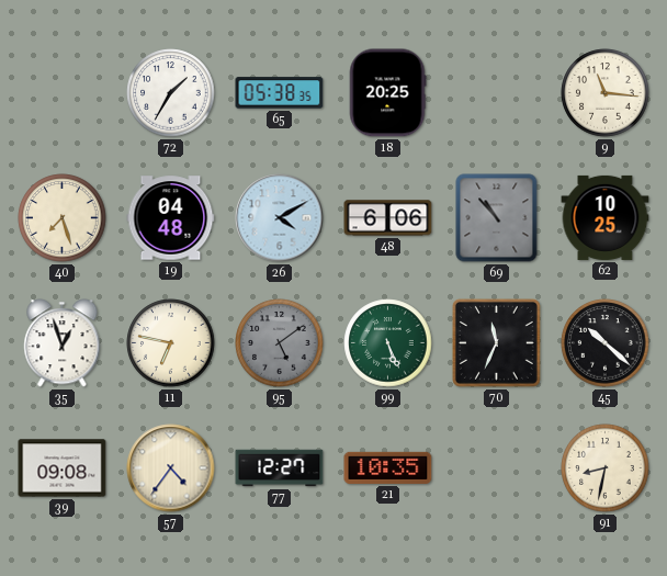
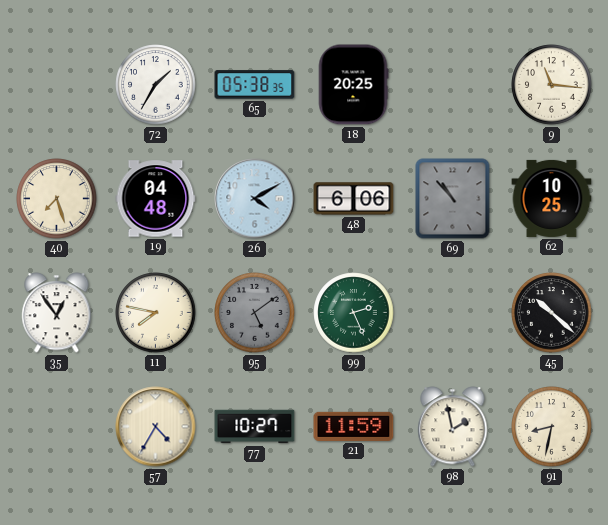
35: 12:57 -> 12:54
11: 6:47 -> 7:47
99: 5:26 -> 2:26
70: 11:34 -> none
39: 09:08 -> none
57: 4:36 -> 4:35
77: 12:27 -> 10:27
21: 10:35 -> 11:59
98: none -> 1:58
